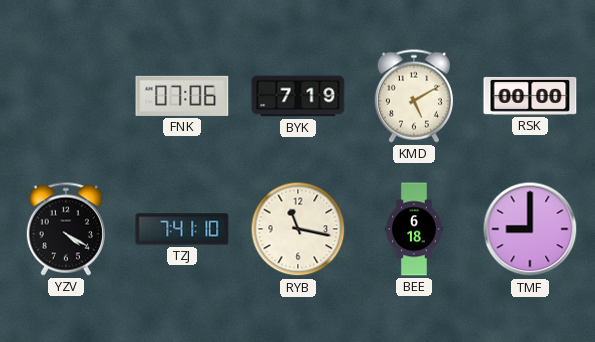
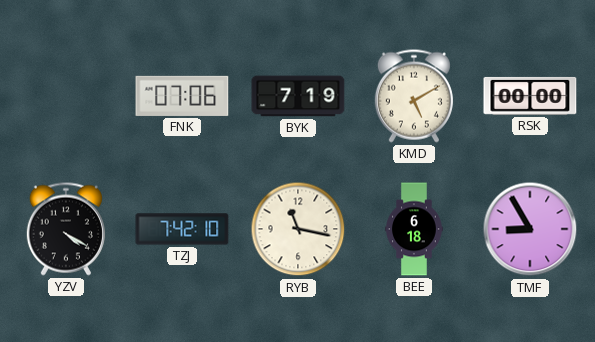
TZJ: 7:41 -> 7:42
TMF: 9:00 -> 8:55
